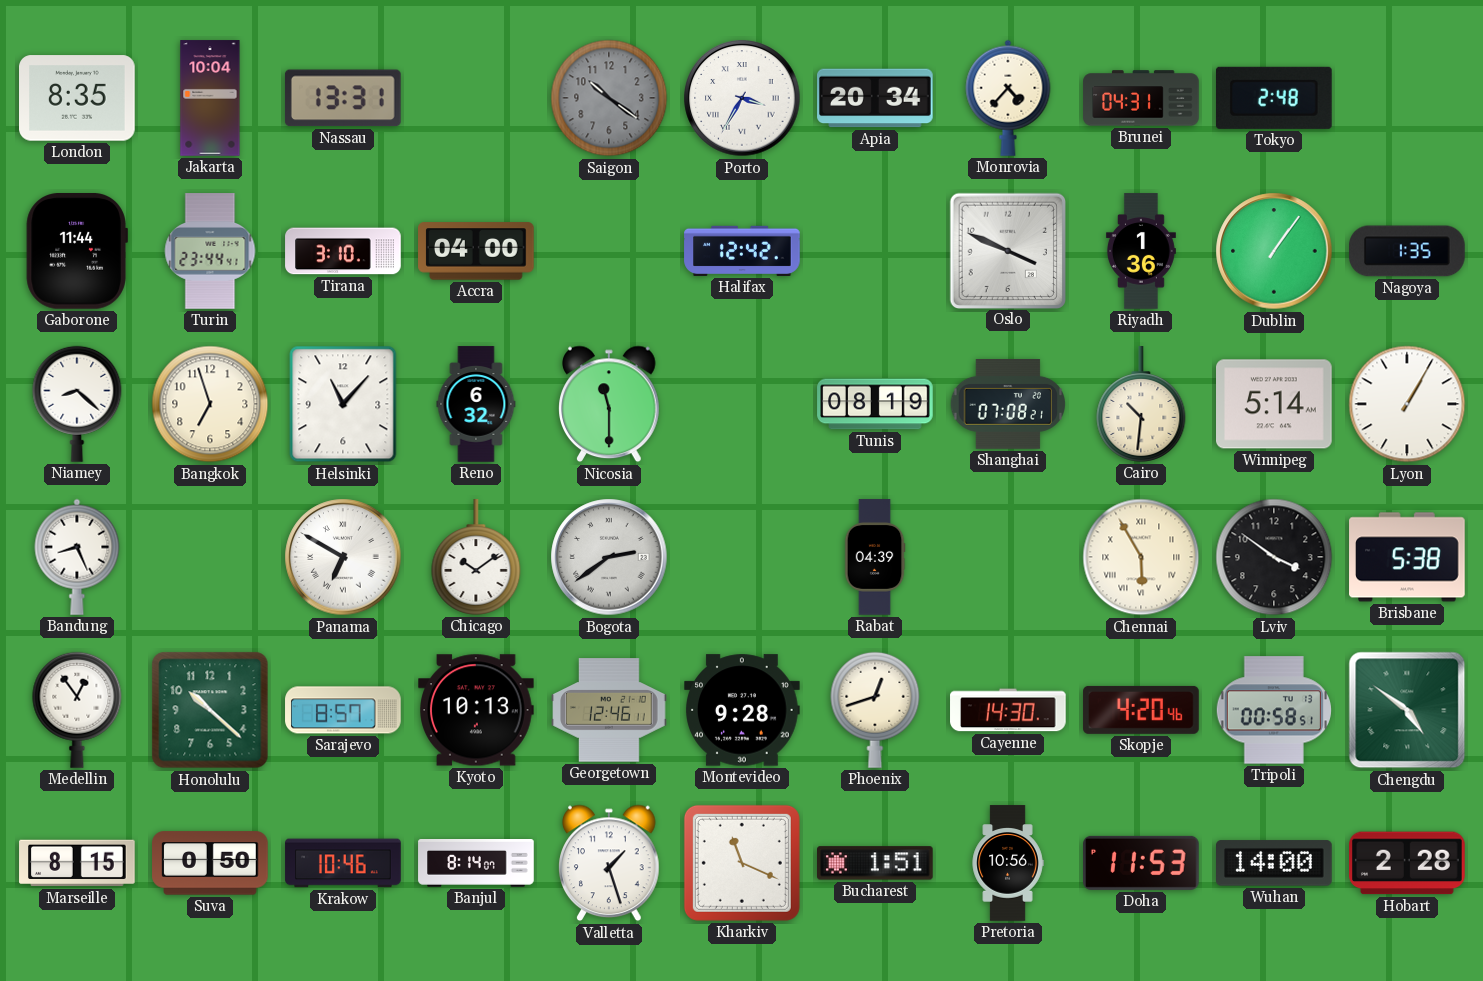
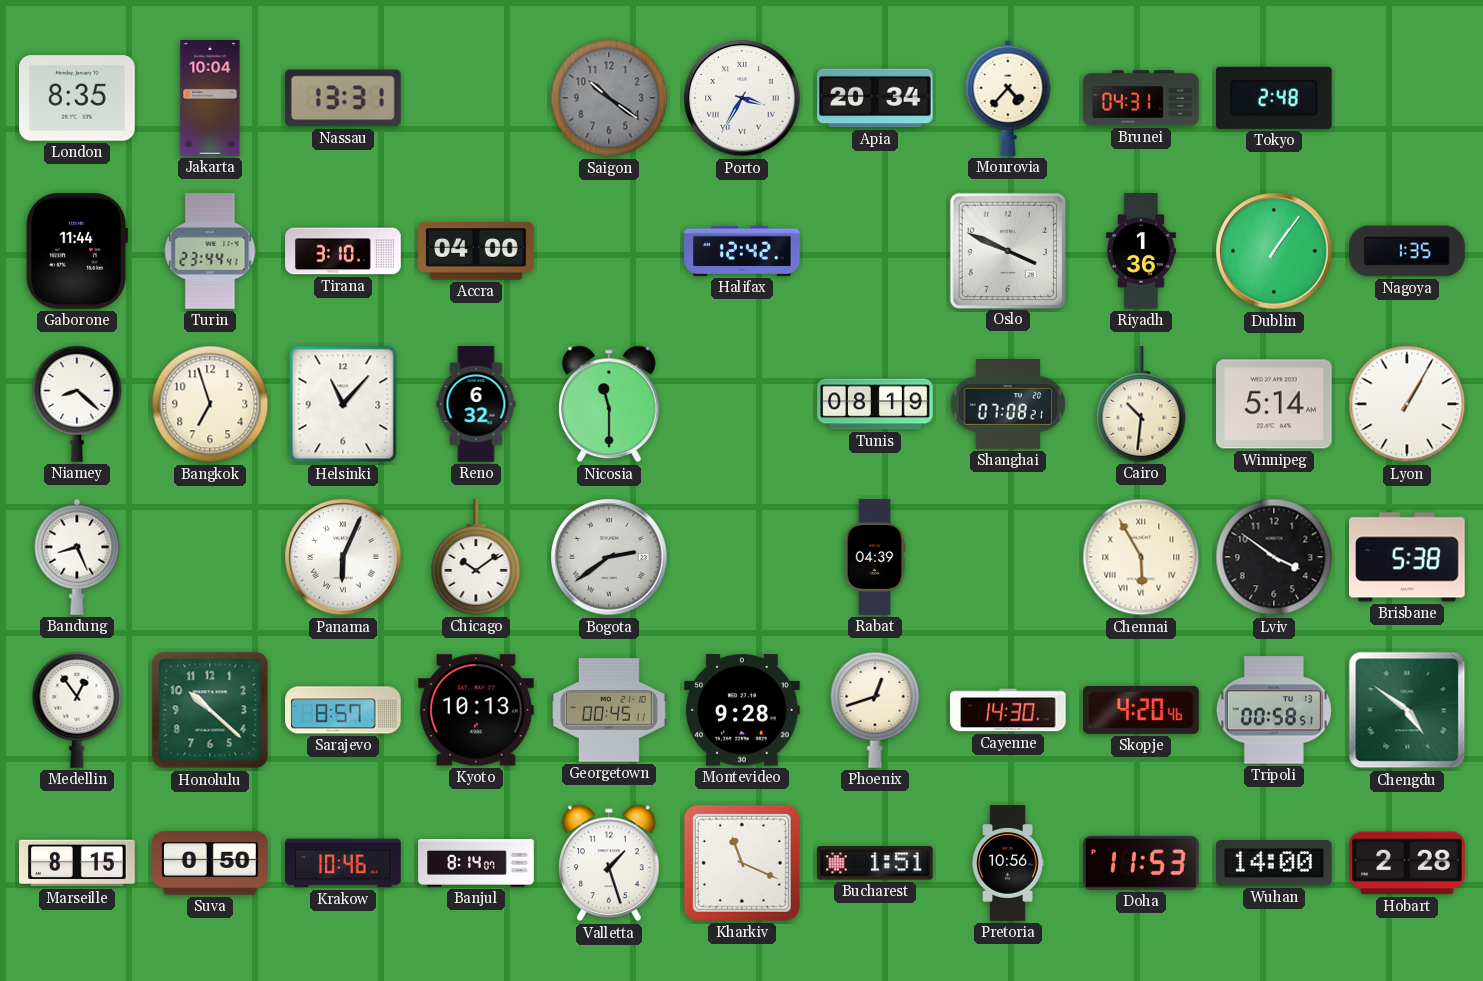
Panama: 6:50 -> 6:04
Georgetown: 12:46 -> 00:45
